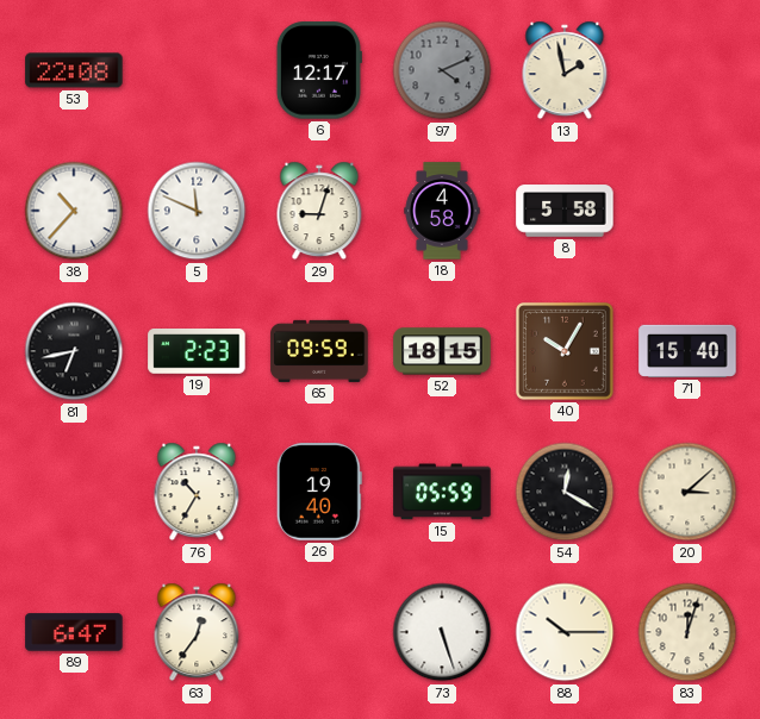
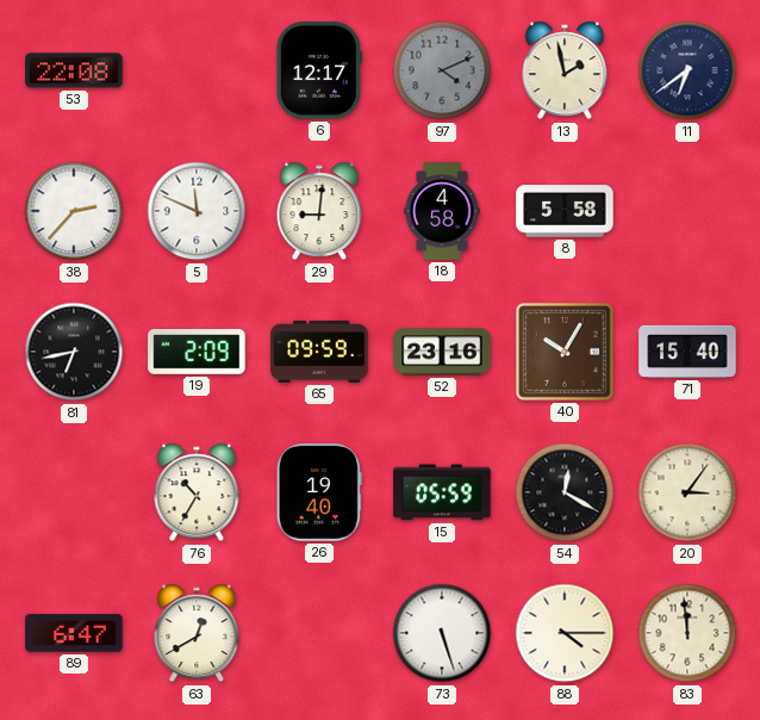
11: none -> 6:39
38: 10:37 -> 2:37
29: 9:03 -> 9:01
19: 2:23 -> 2:09
52: 18:15 -> 23:16
20: 3:08 -> 3:06
63: 12:36 -> 12:40
88: 10:15 -> 4:15
83: 12:03 -> 11:59
